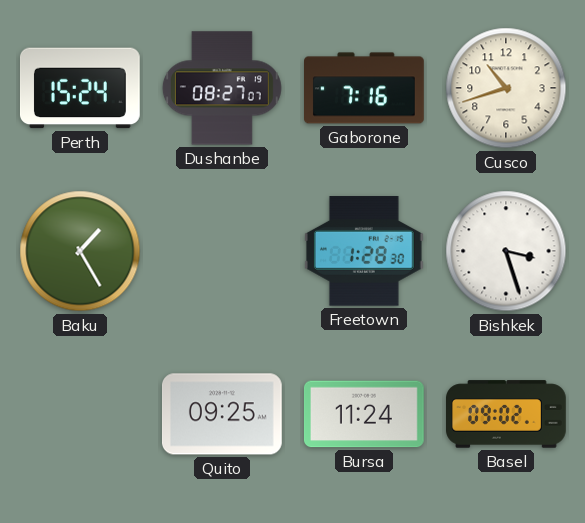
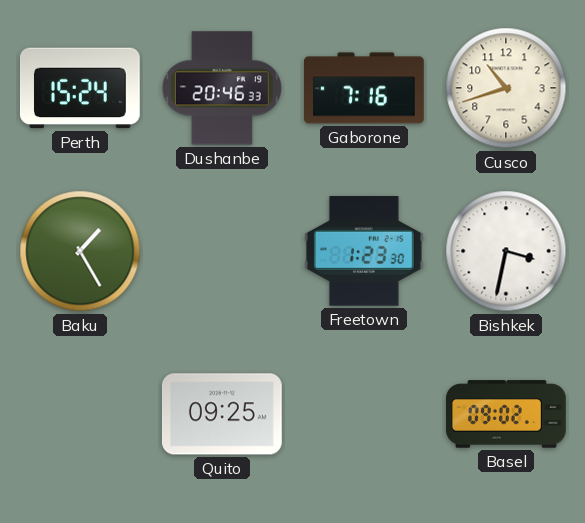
Dushanbe: 08:27 -> 20:46
Freetown: 1:28 -> 1:23
Bishkek: 3:27 -> 3:32
Bursa: 11:24 -> none
